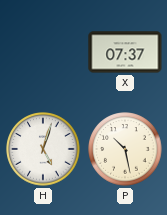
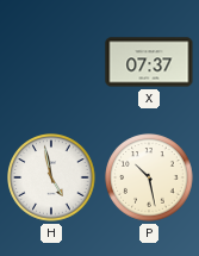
H: 5:03 -> 4:58
